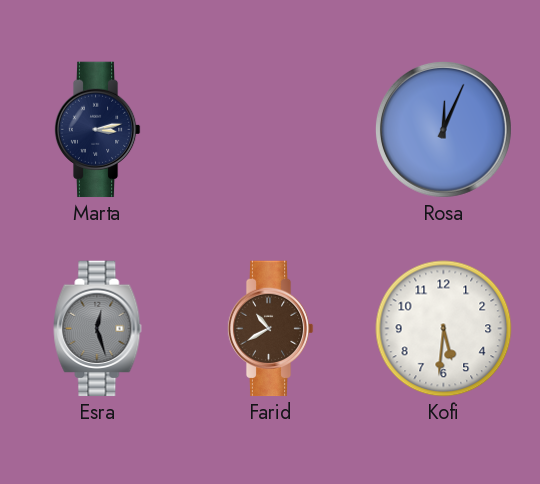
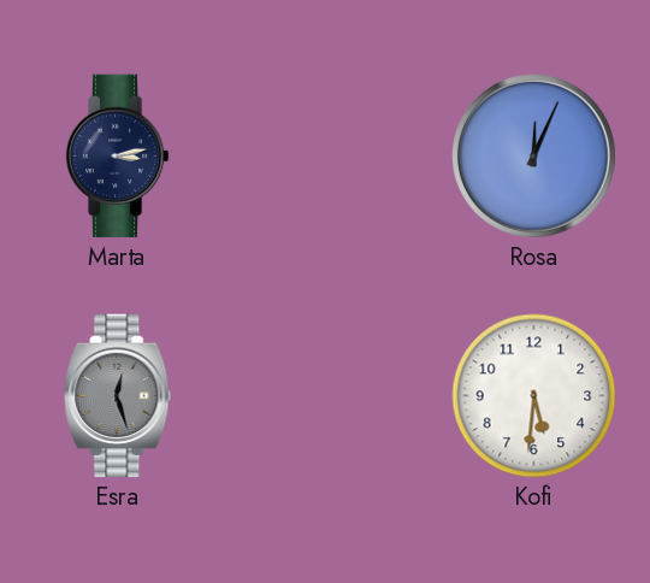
Farid: 10:40 -> none
